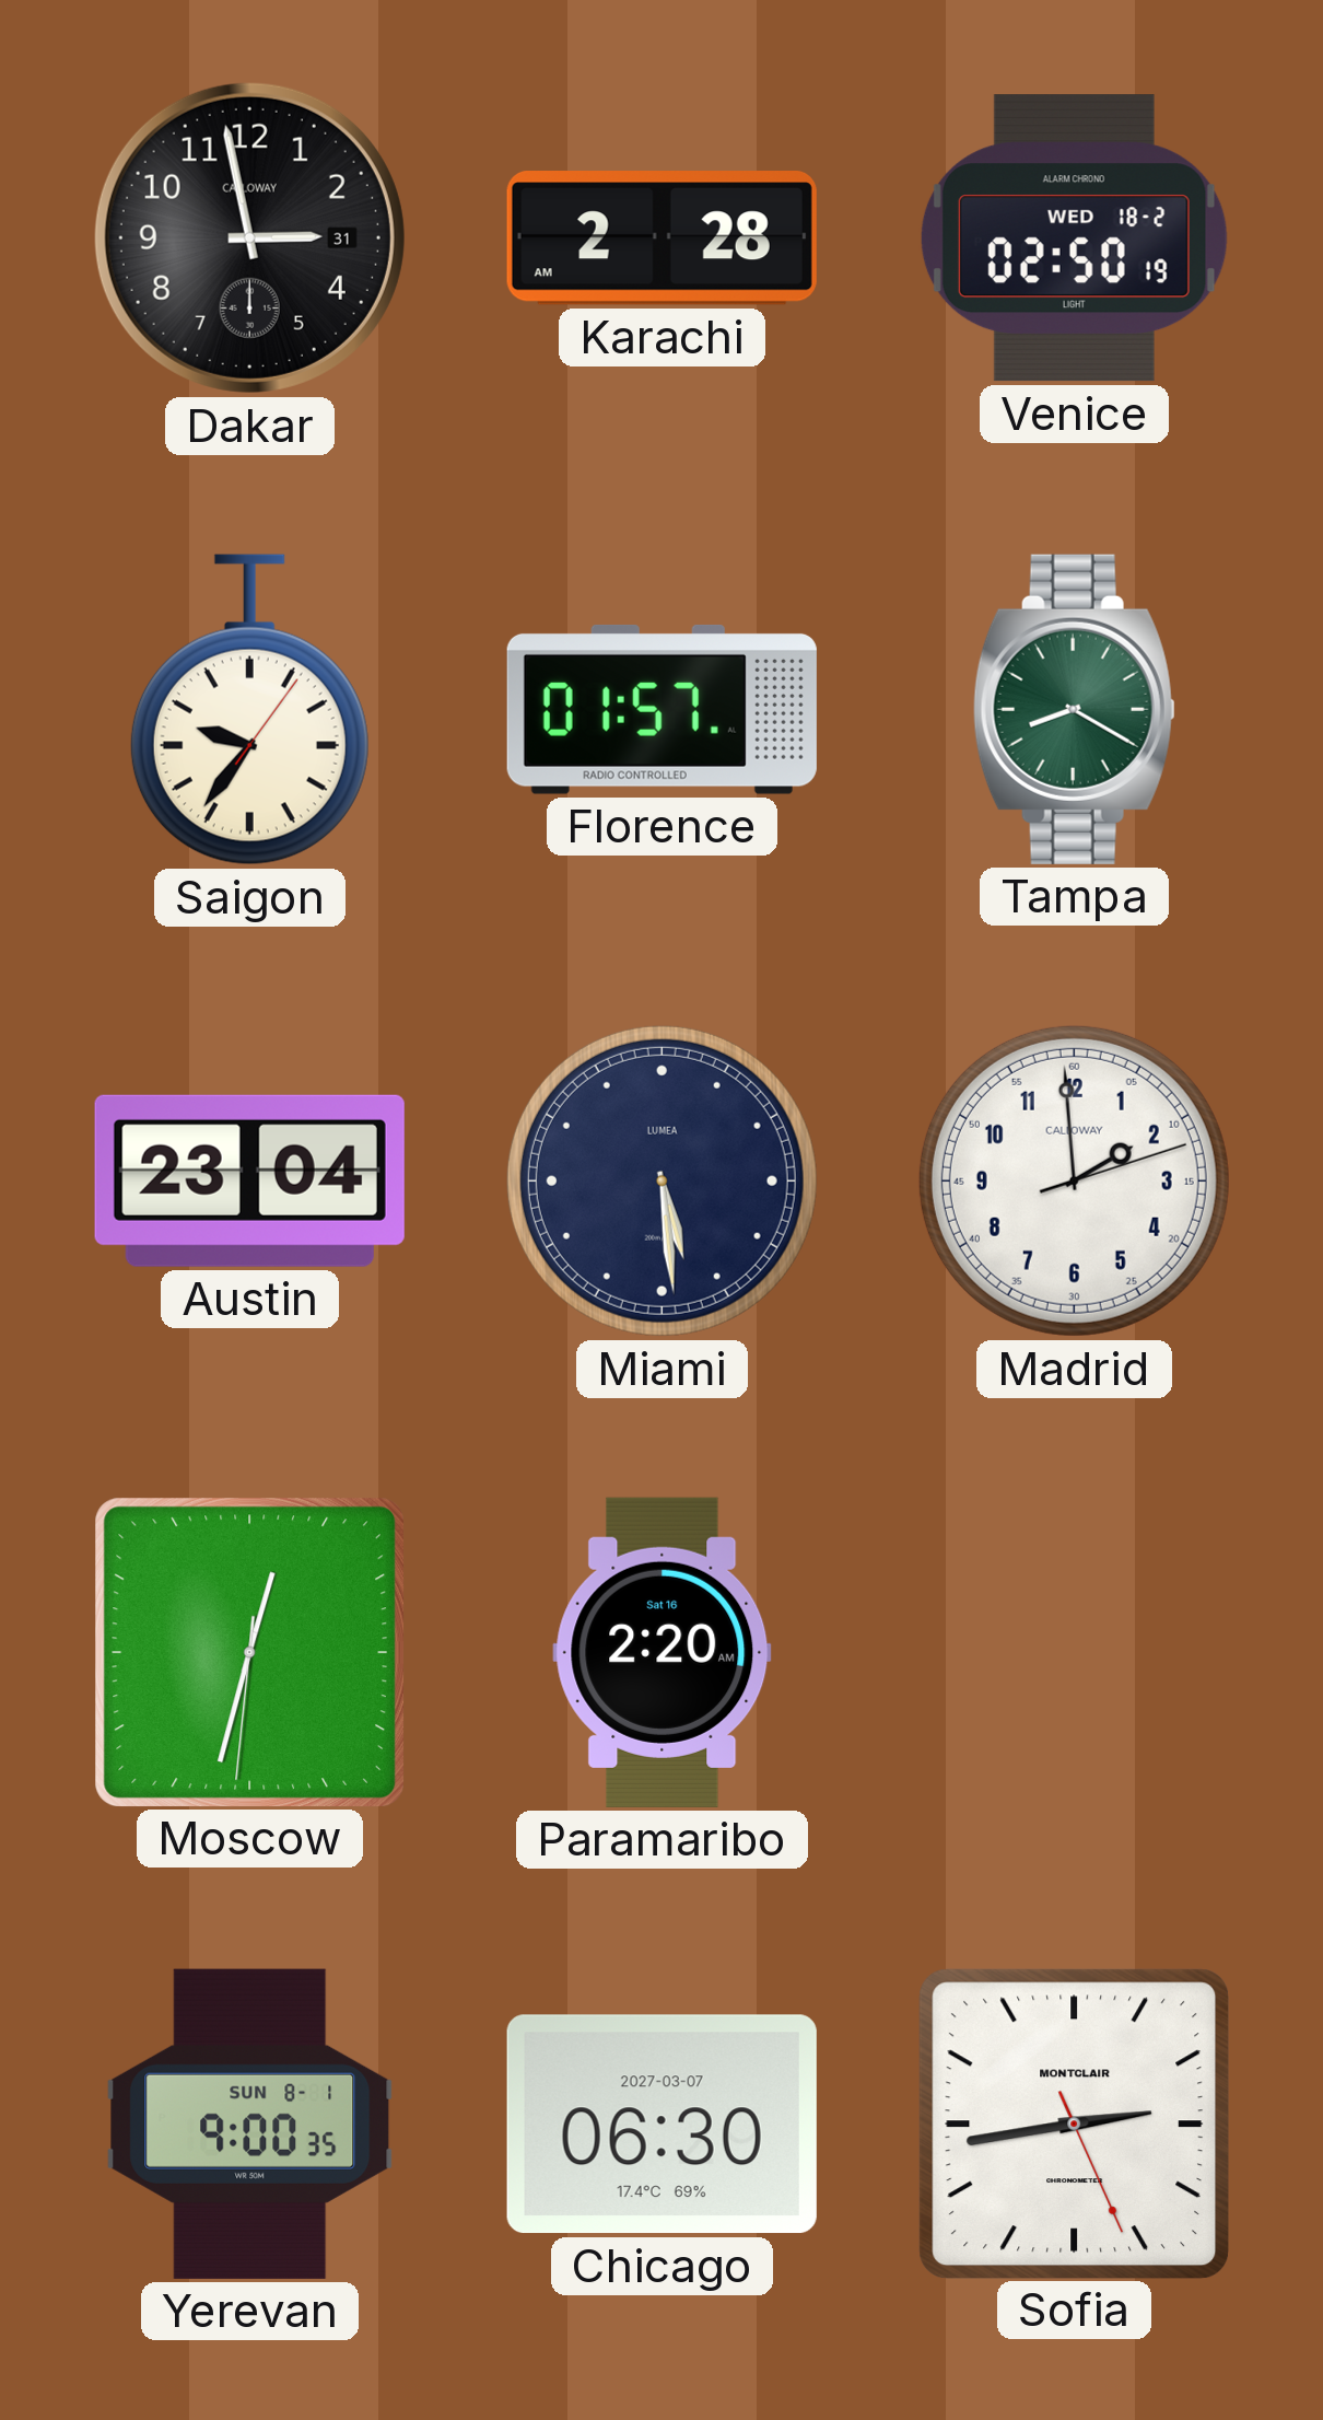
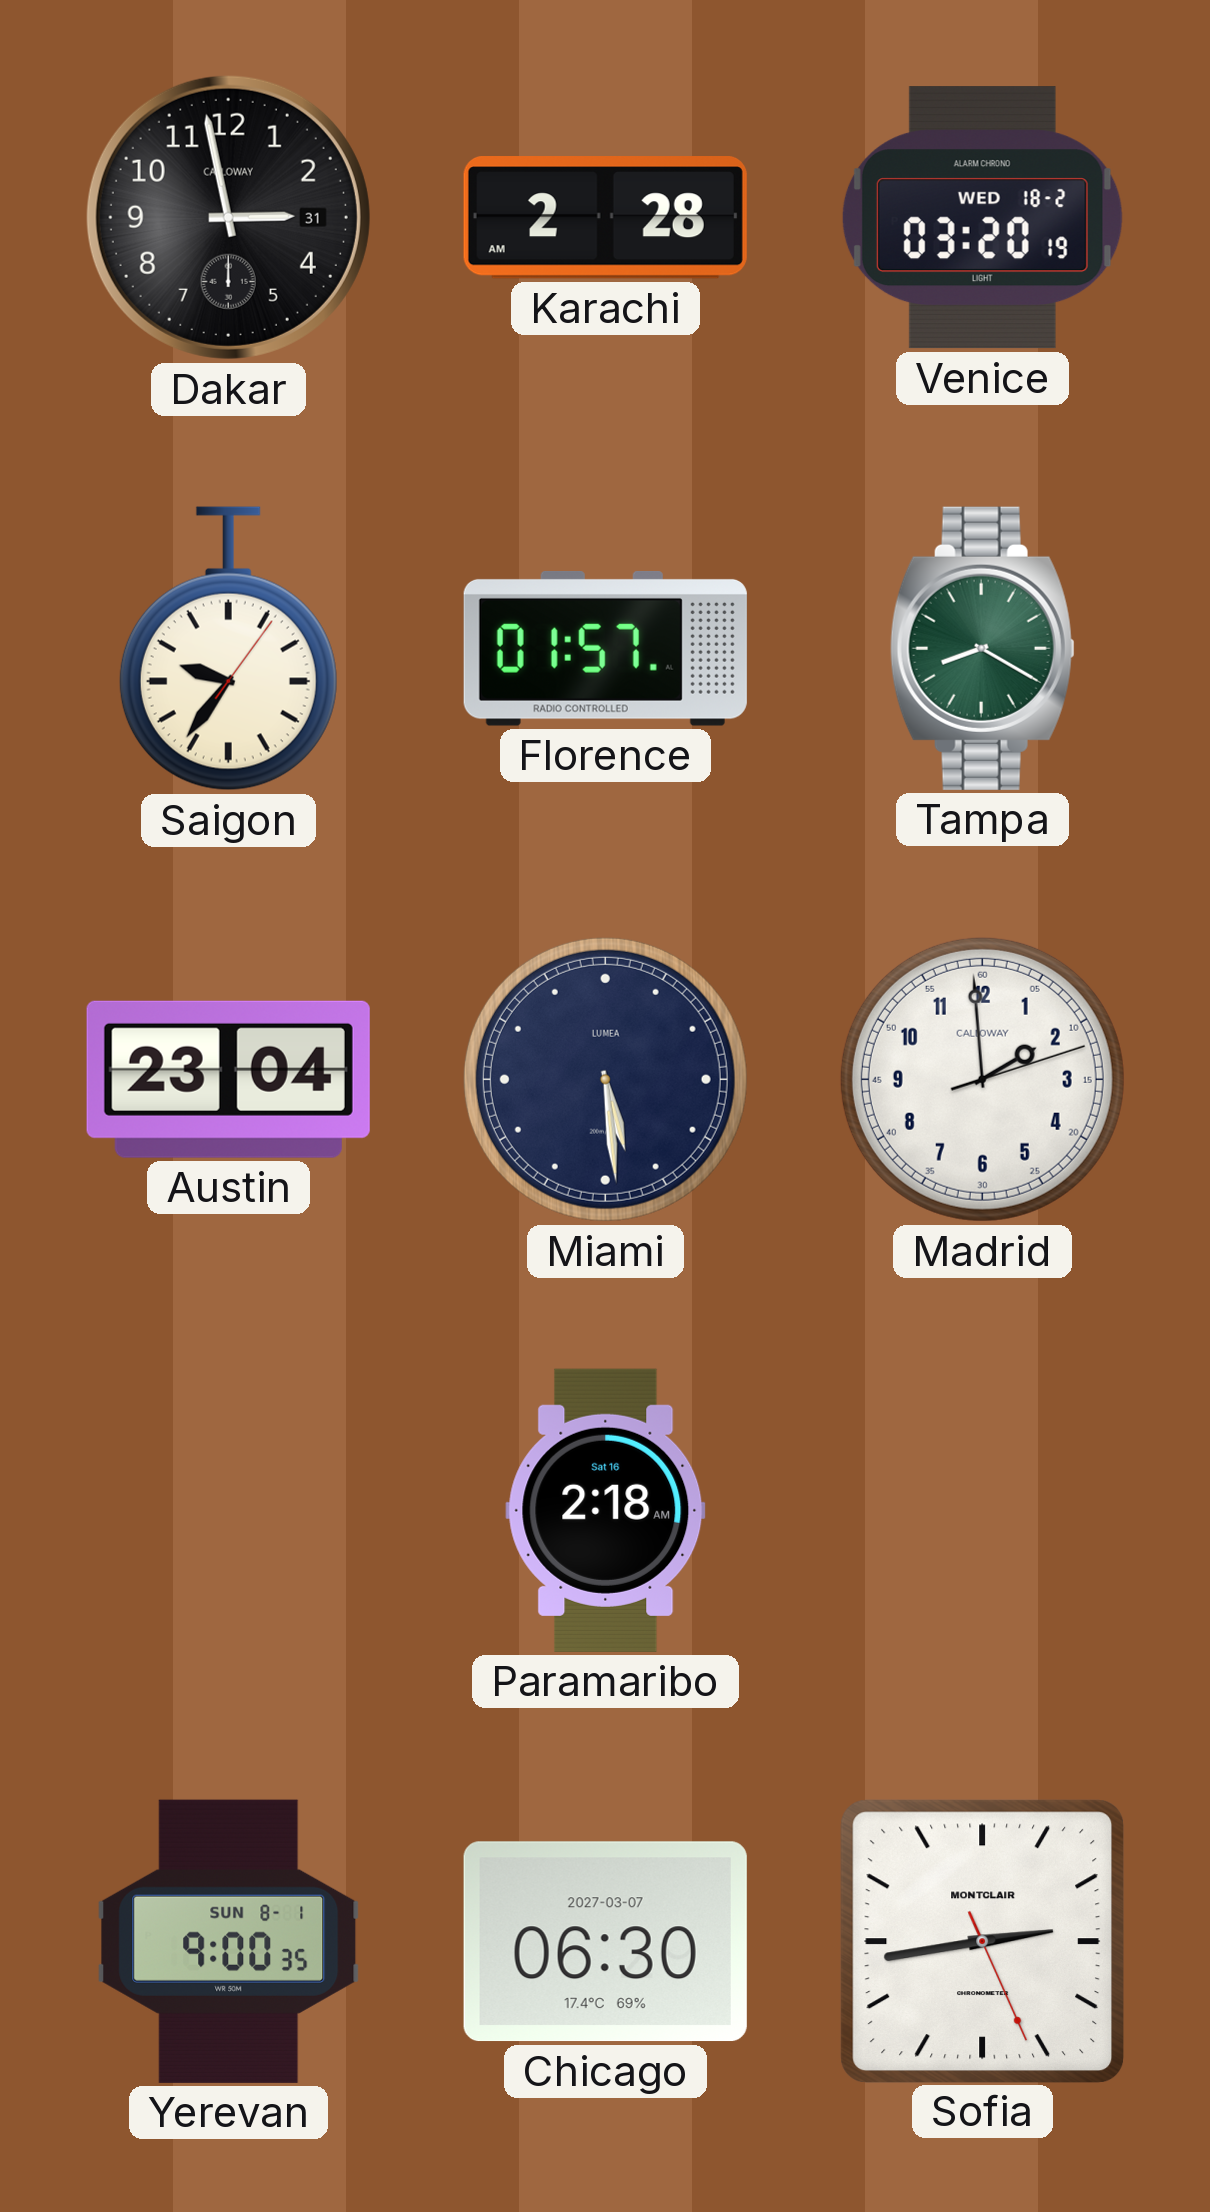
Venice: 02:50 -> 03:20
Moscow: 12:32 -> none
Paramaribo: 2:20 -> 2:18
